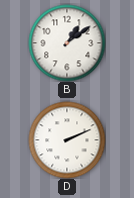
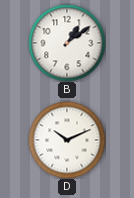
D: 2:11 -> 10:11
